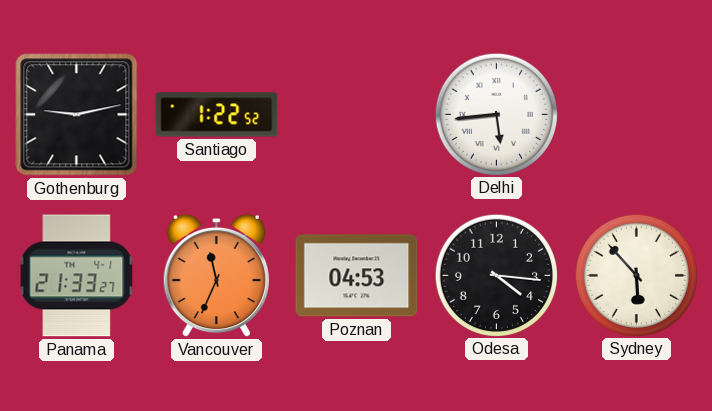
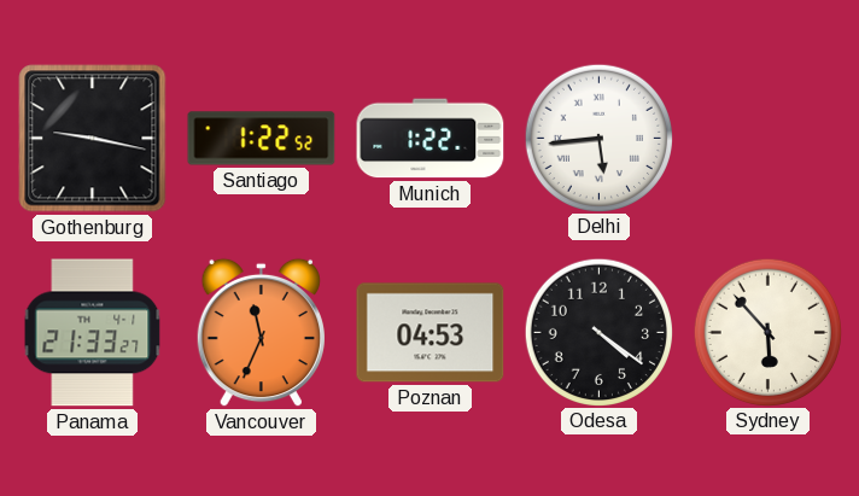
Gothenburg: 9:13 -> 9:17
Munich: none -> 1:22
Odesa: 4:16 -> 4:21
